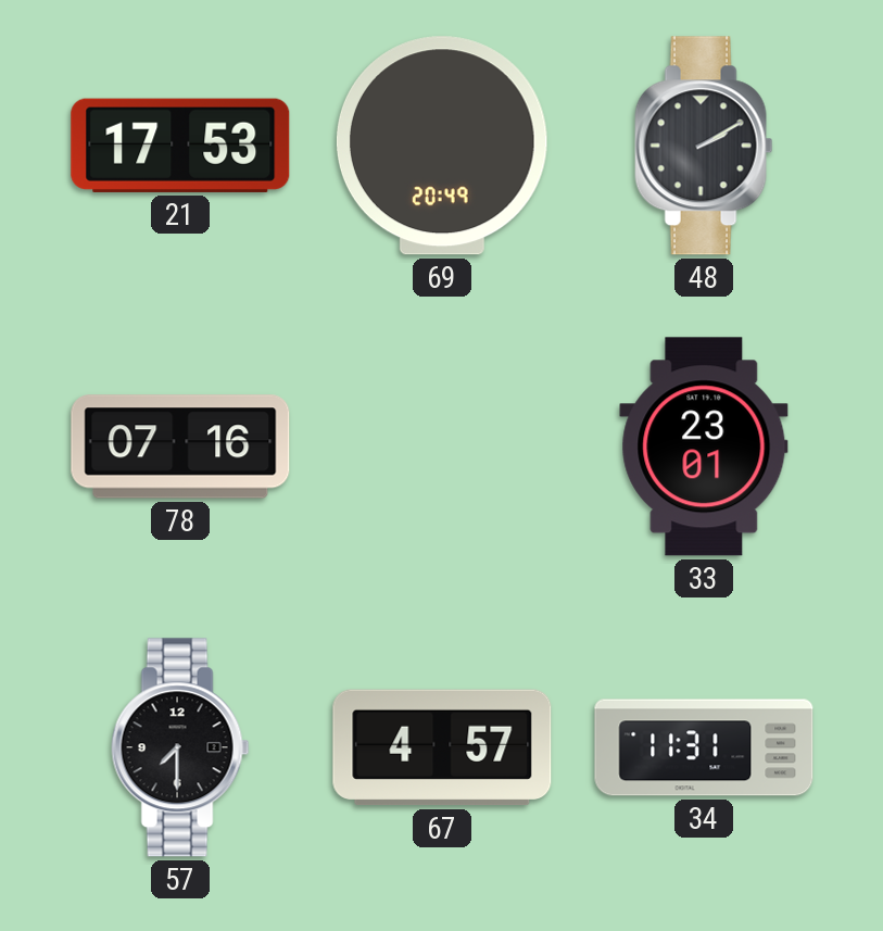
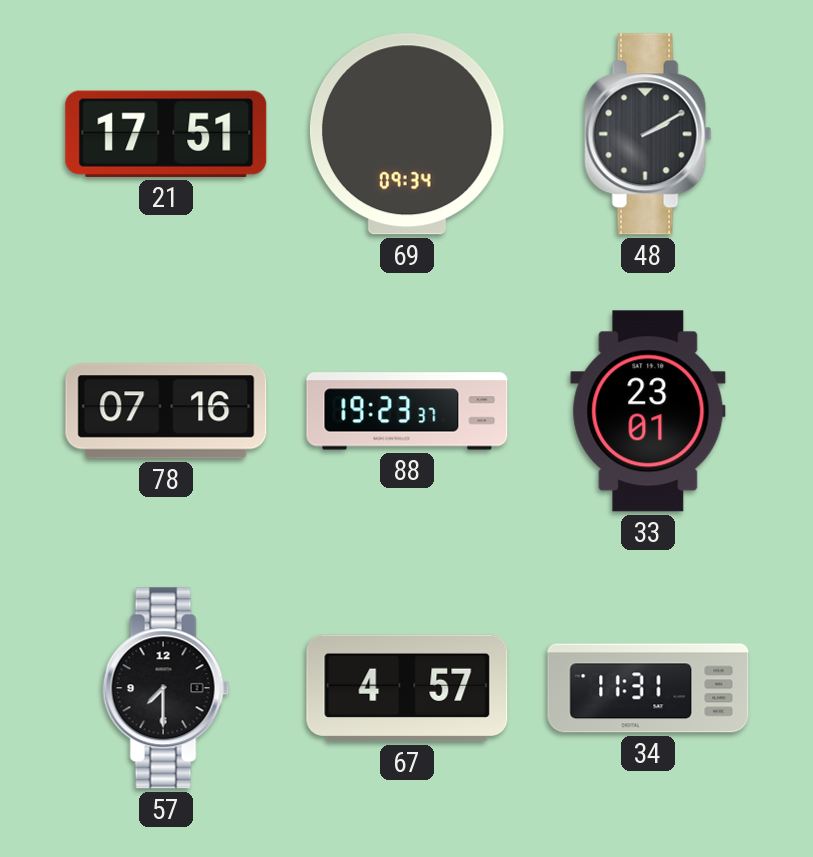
21: 17:53 -> 17:51
69: 20:49 -> 09:34
88: none -> 19:23
